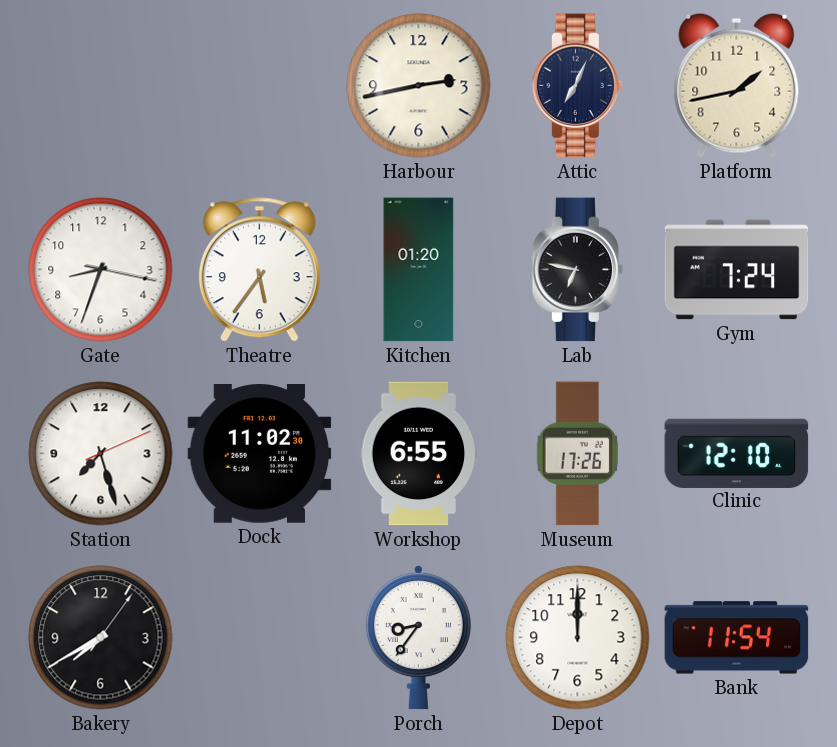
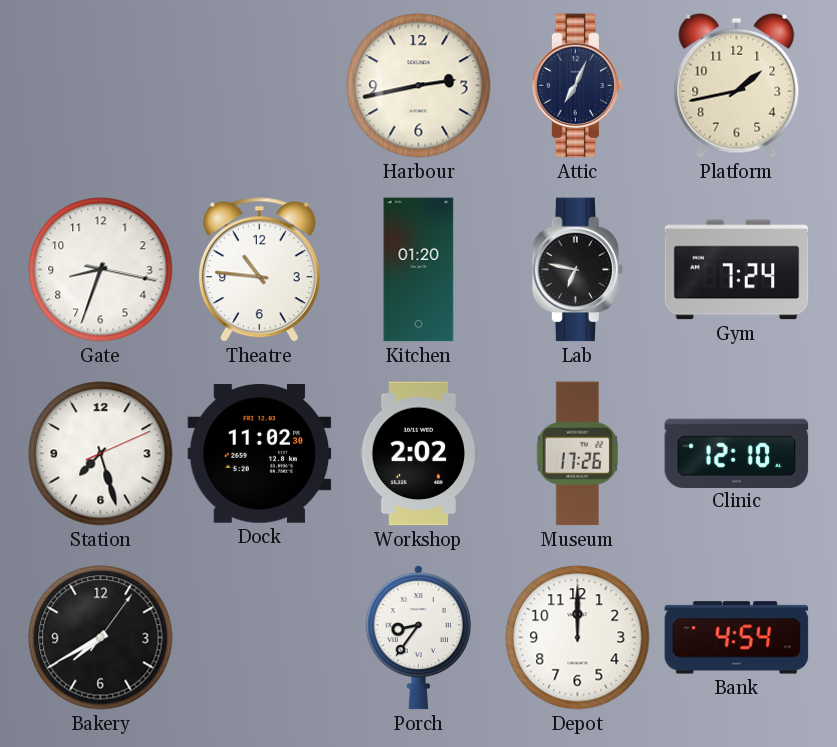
Theatre: 5:36 -> 10:46
Workshop: 6:55 -> 2:02
Bank: 11:54 -> 4:54
